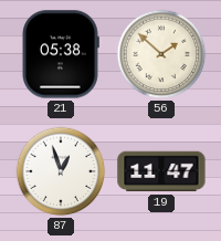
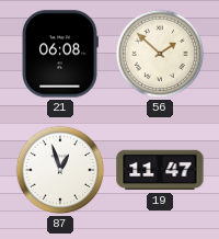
21: 05:38 -> 06:08
